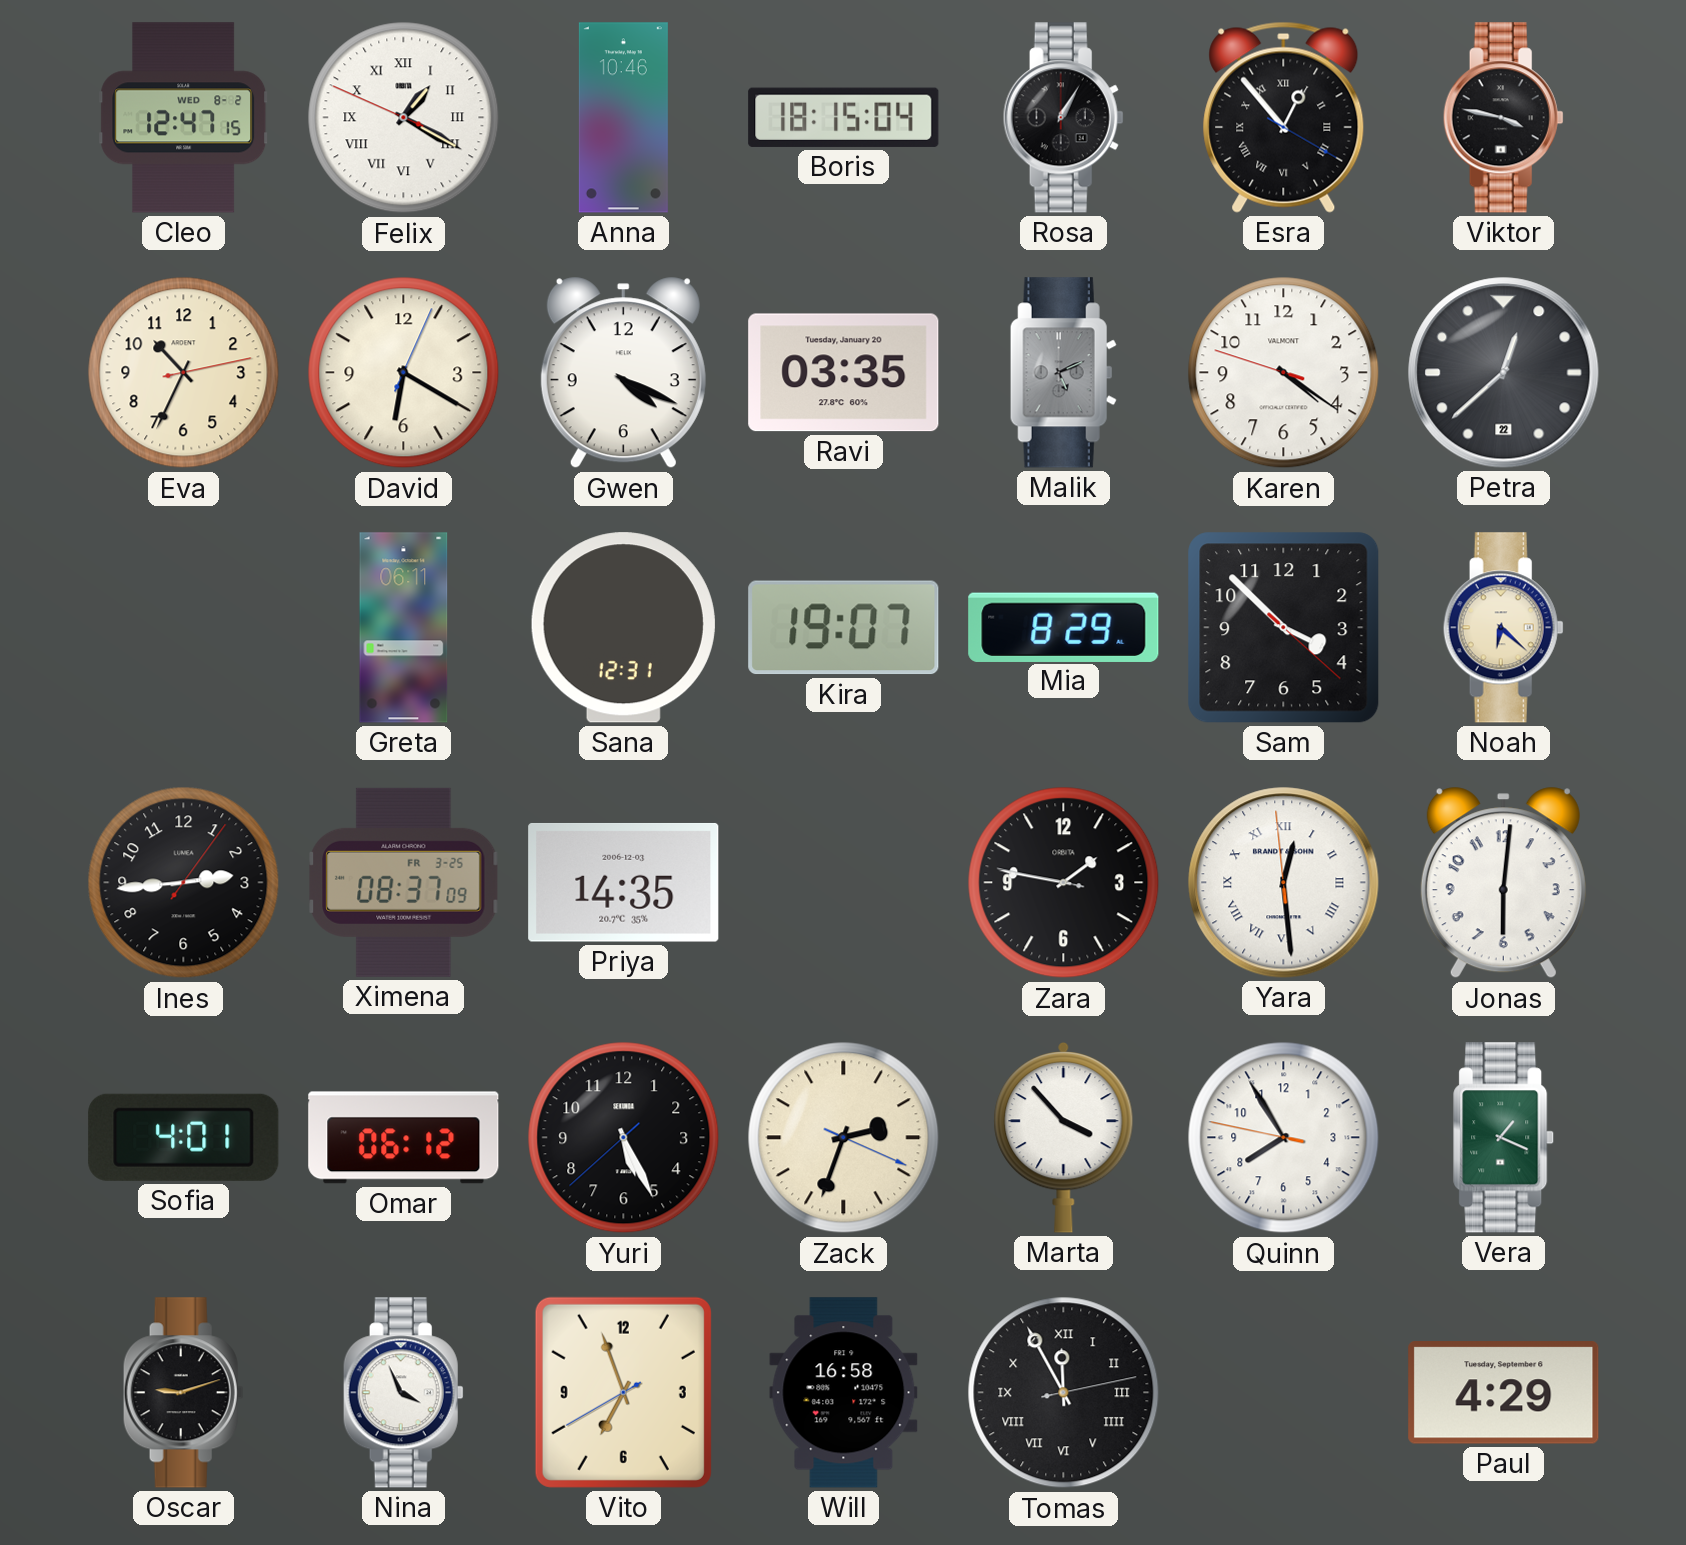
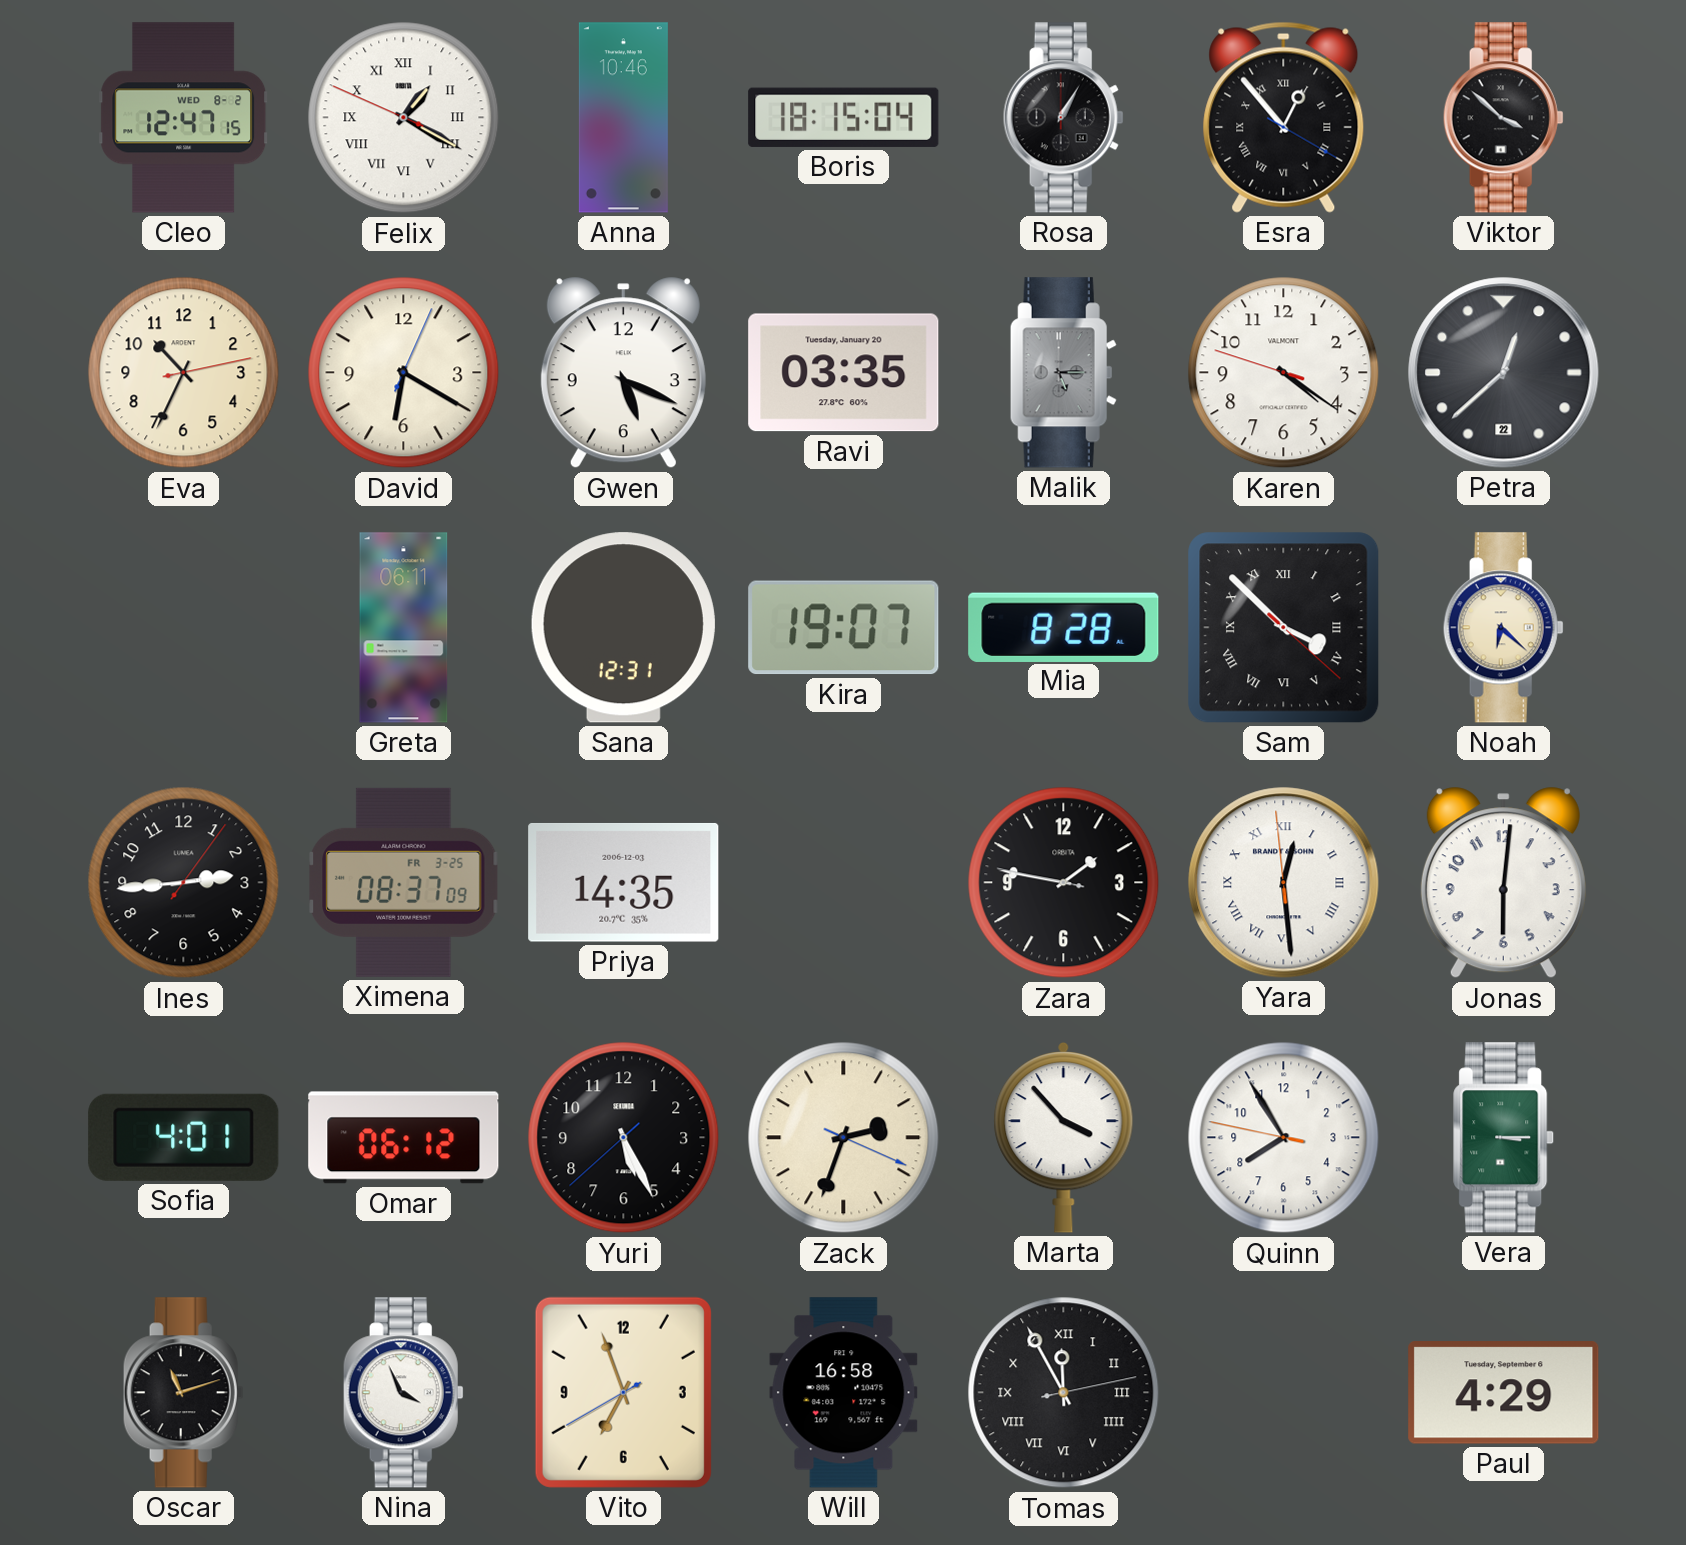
Viktor: 3:47 -> 3:52
Gwen: 4:19 -> 5:19
Malik: 5:11 -> 5:15
Mia: 8:29 -> 8:28
Sam numerals: Arabic -> Roman
Vera: 1:19 -> 3:15
Oscar: 9:12 -> 11:12
